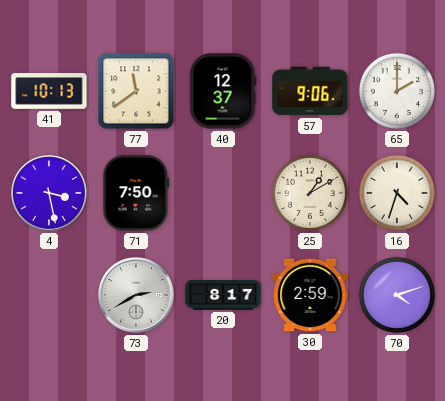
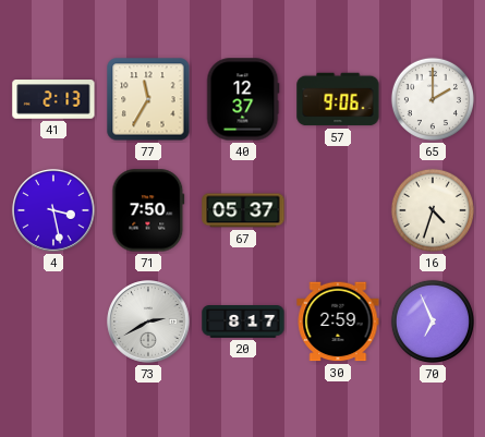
41: 10:13 -> 2:13
77: 11:39 -> 11:35
67: none -> 05:37
25: 1:10 -> none
70: 4:12 -> 6:56
